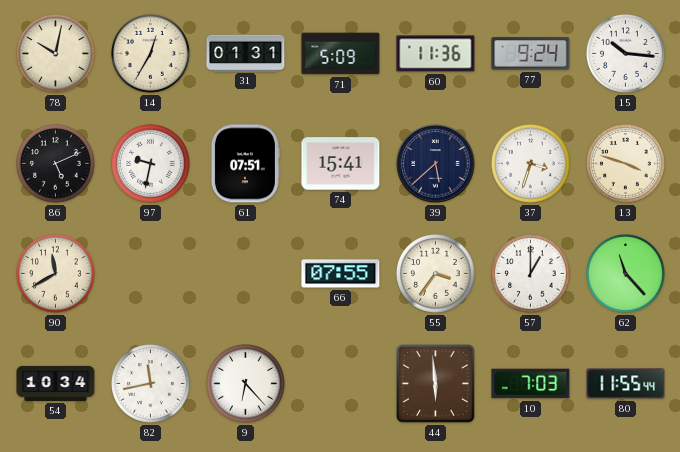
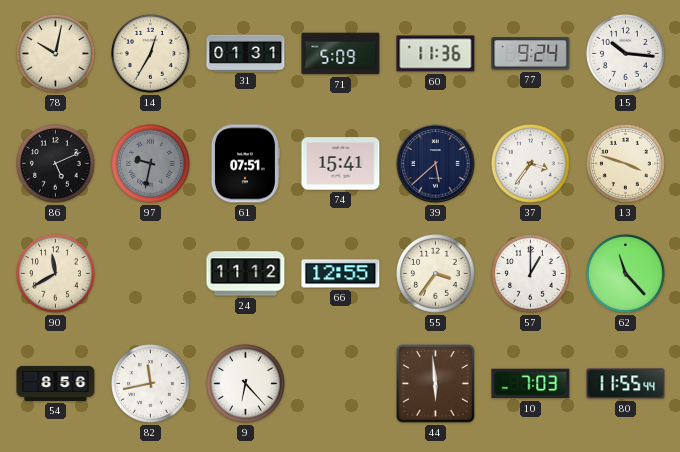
97 dial: white -> grey
37: 3:33 -> 3:36
24: none -> 11:12
66: 07:55 -> 12:55
54: 10:34 -> 8:56
